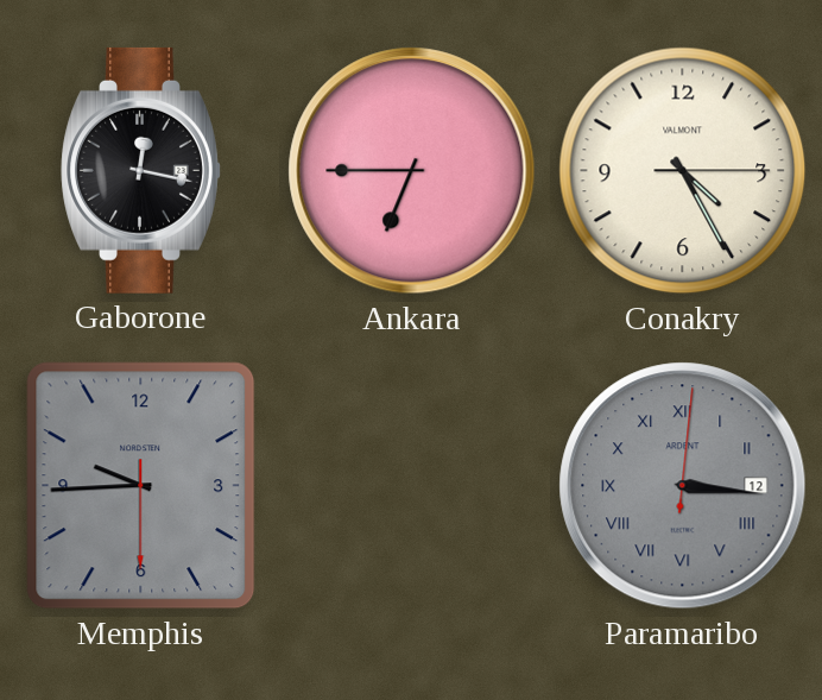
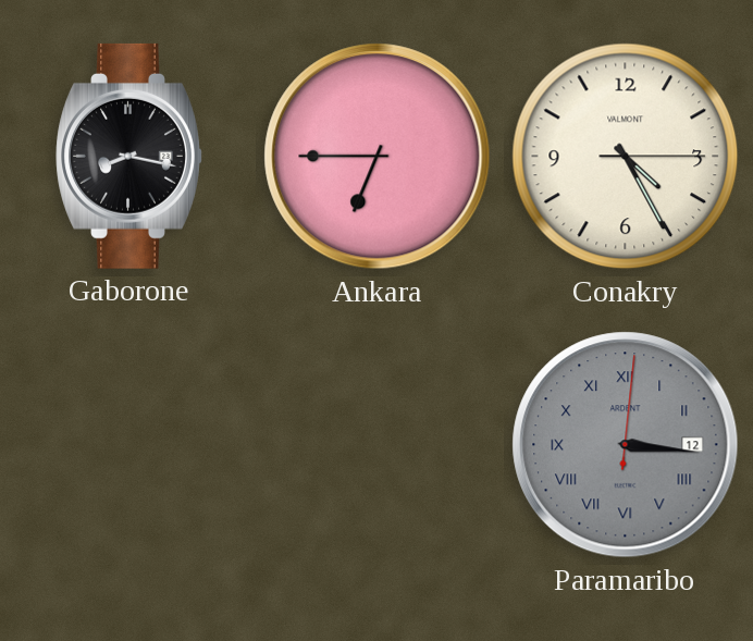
Gaborone: 12:17 -> 8:17
Memphis: 9:44 -> none
